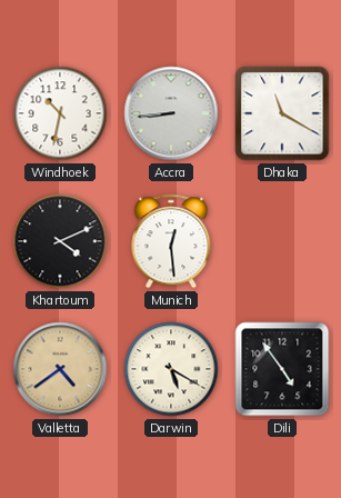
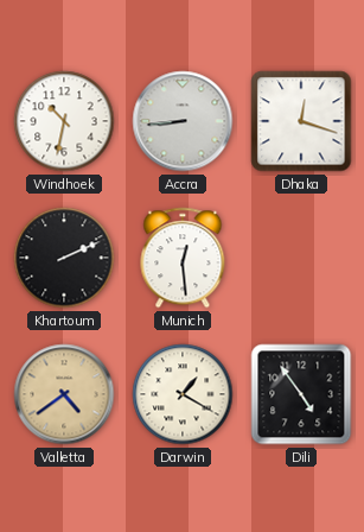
Dhaka: 11:20 -> 12:18
Khartoum: 4:11 -> 2:11
Darwin: 5:20 -> 1:20
